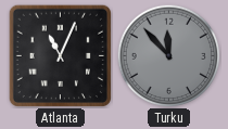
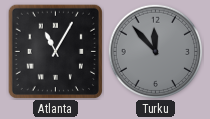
Atlanta: 11:04 -> 11:05
